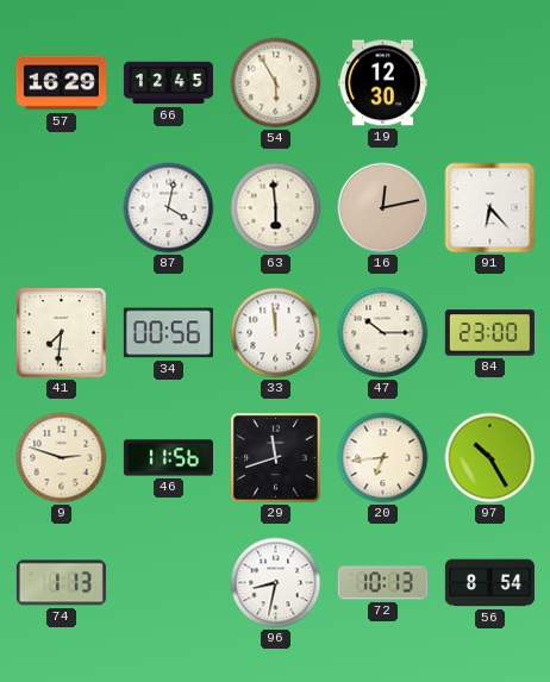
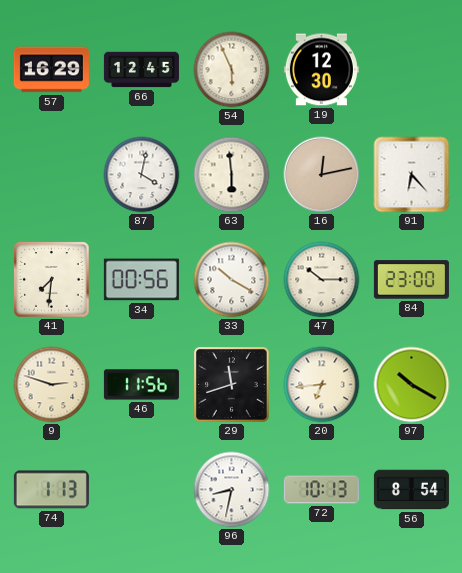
54: 5:55 -> 5:56
33: 11:59 -> 10:20
97: 10:25 -> 10:20
